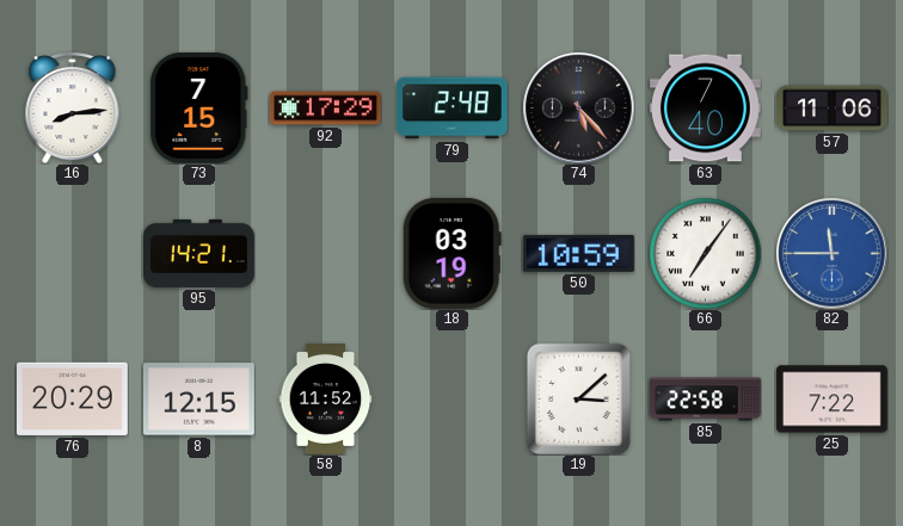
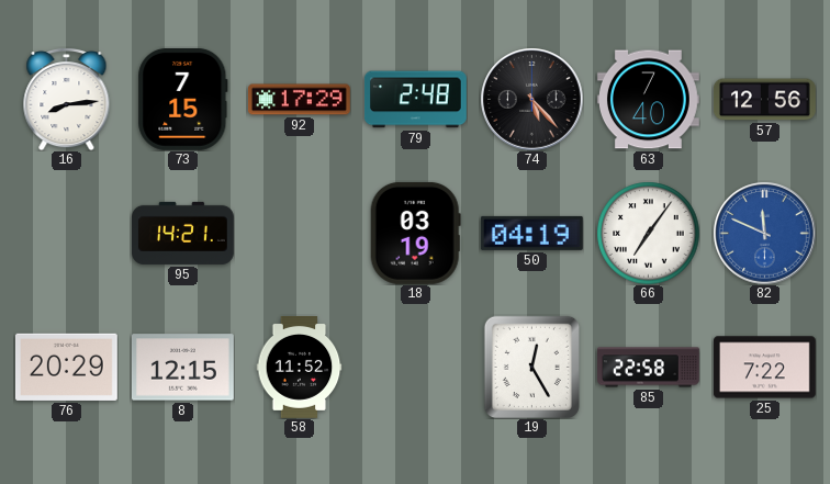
57: 11:06 -> 12:56
50: 10:59 -> 04:19
82: 11:45 -> 11:49
19: 3:08 -> 12:25
